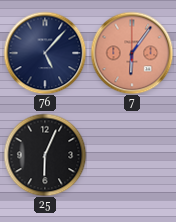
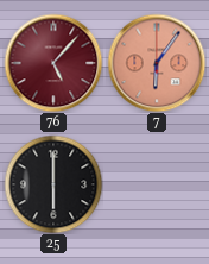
76 dial: navy -> burgundy
25: 6:04 -> 6:00
